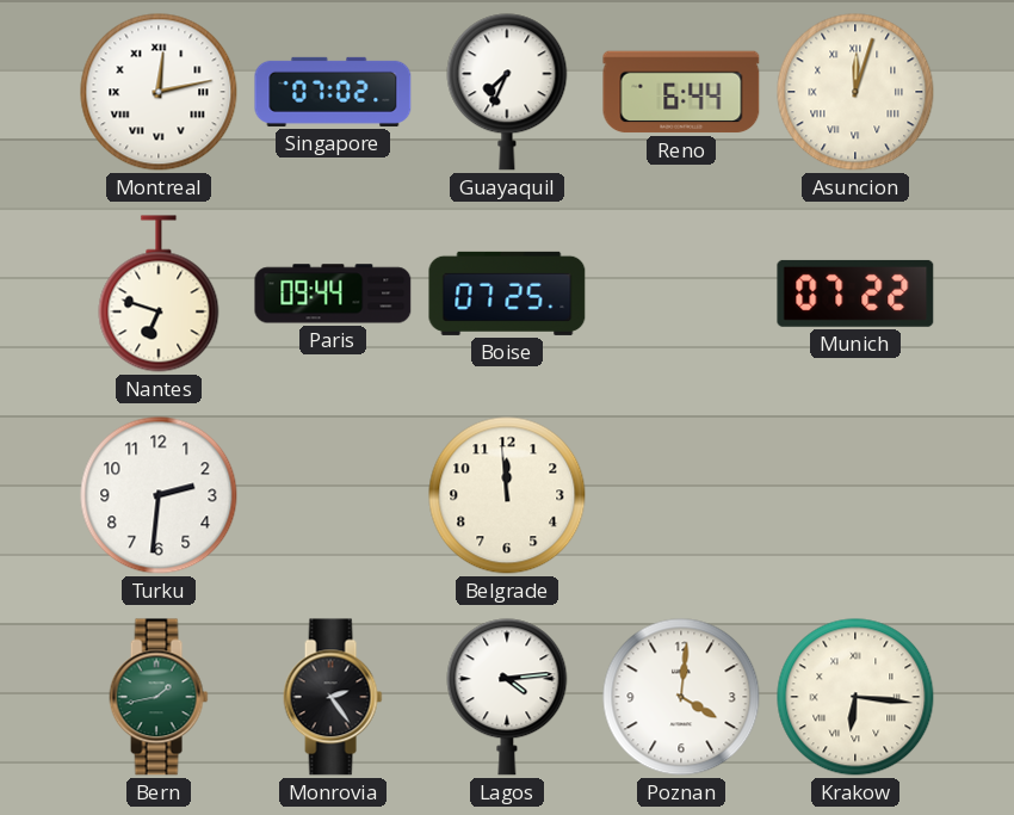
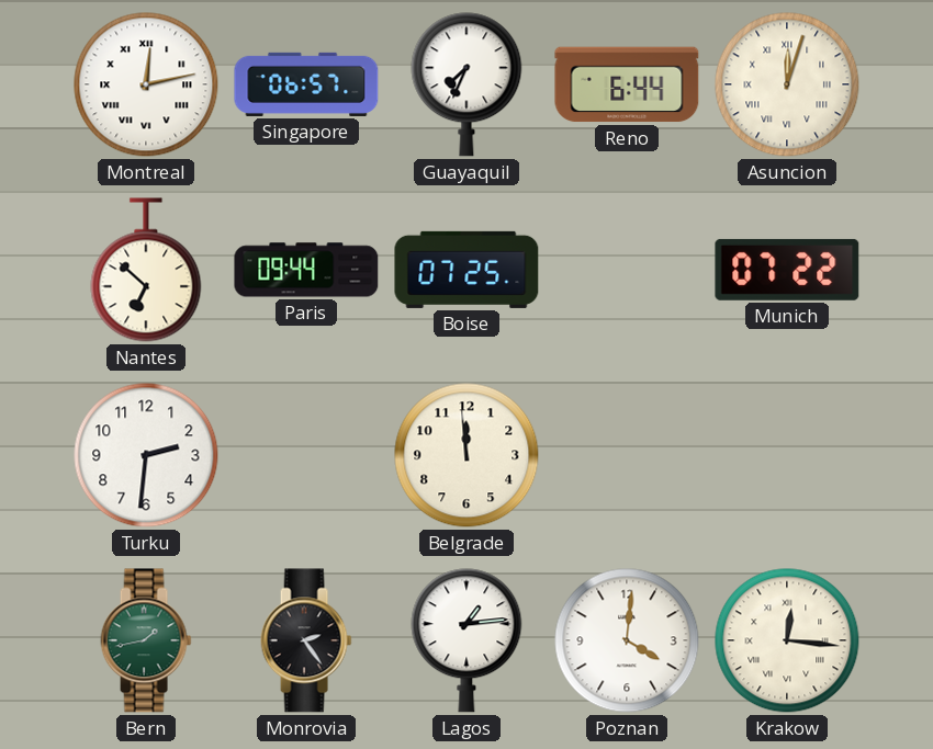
Singapore: 07:02 -> 06:57
Nantes: 6:48 -> 6:52
Lagos: 4:14 -> 1:14
Krakow: 6:16 -> 12:16
